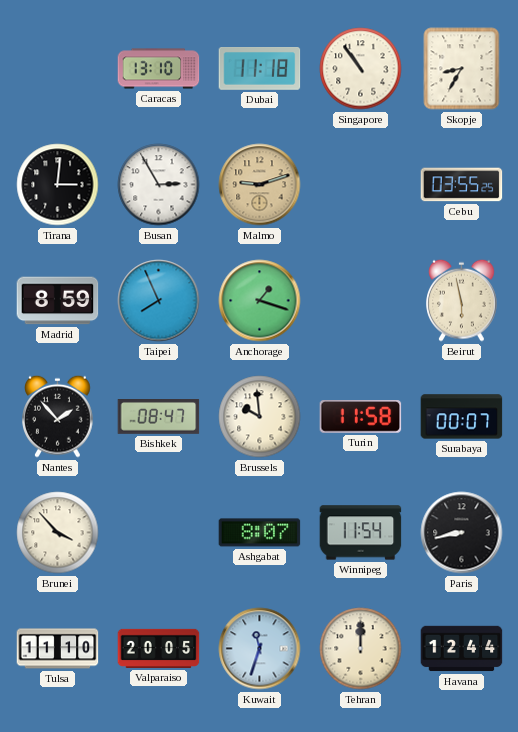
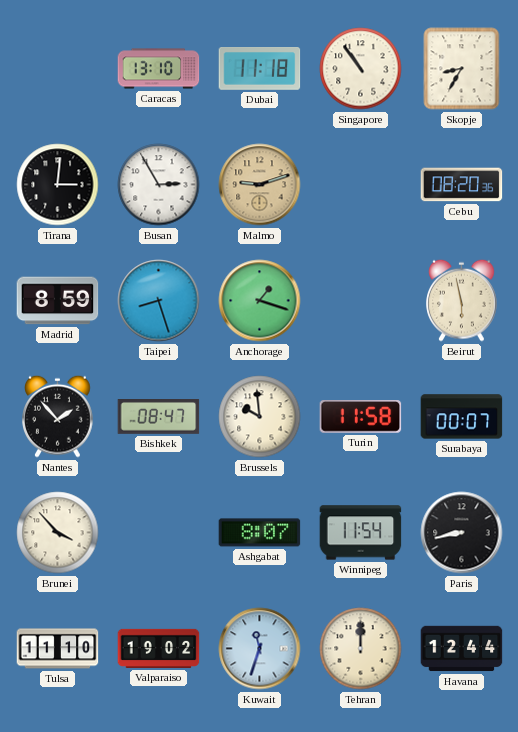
Cebu: 03:55 -> 08:20
Taipei: 7:56 -> 8:27
Valparaiso: 20:05 -> 19:02
